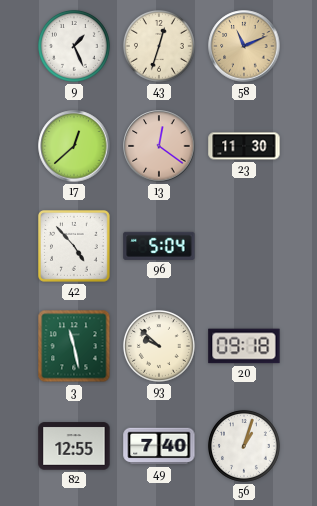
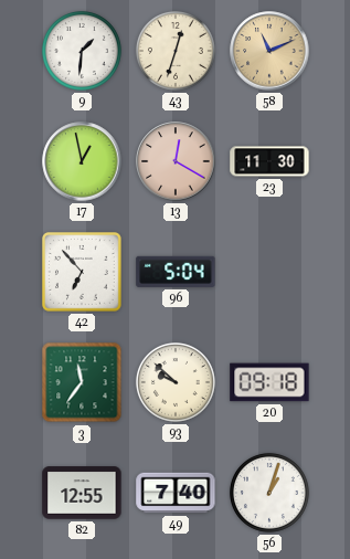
9: 1:26 -> 1:31
17: 12:38 -> 12:58
13: 12:21 -> 12:20
42: 4:53 -> 6:53
3: 11:28 -> 11:36
